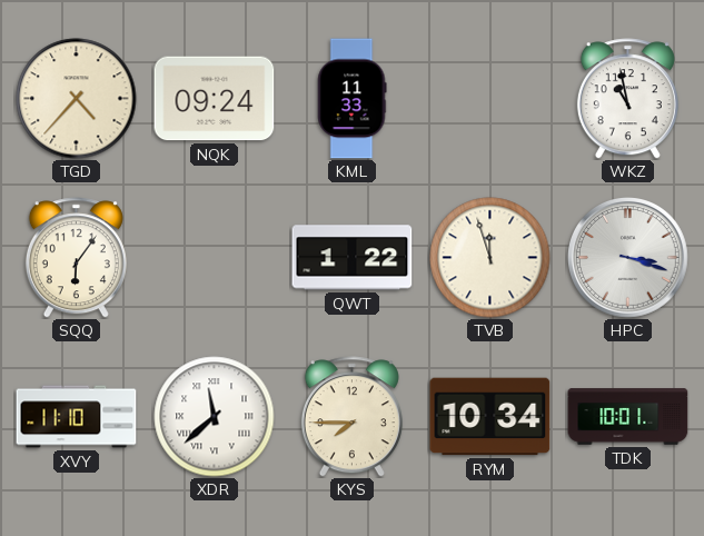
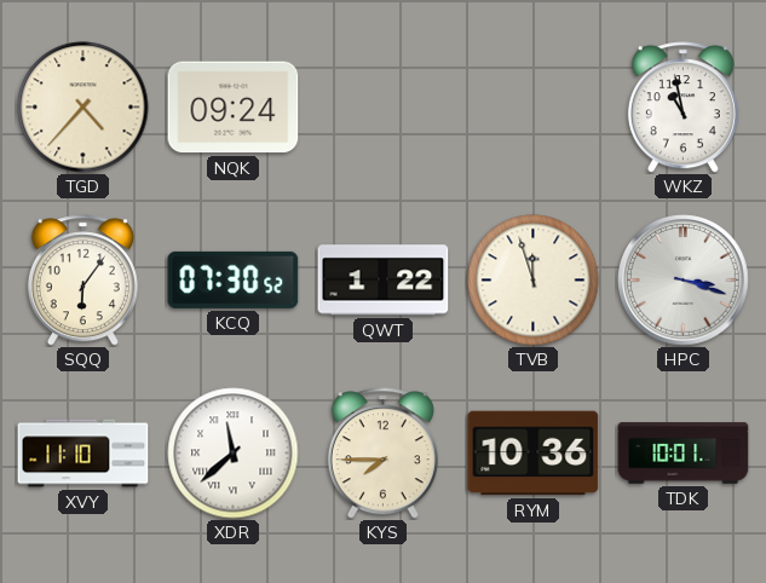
KML: 11:33 -> none
KCQ: none -> 07:30
RYM: 10:34 -> 10:36
